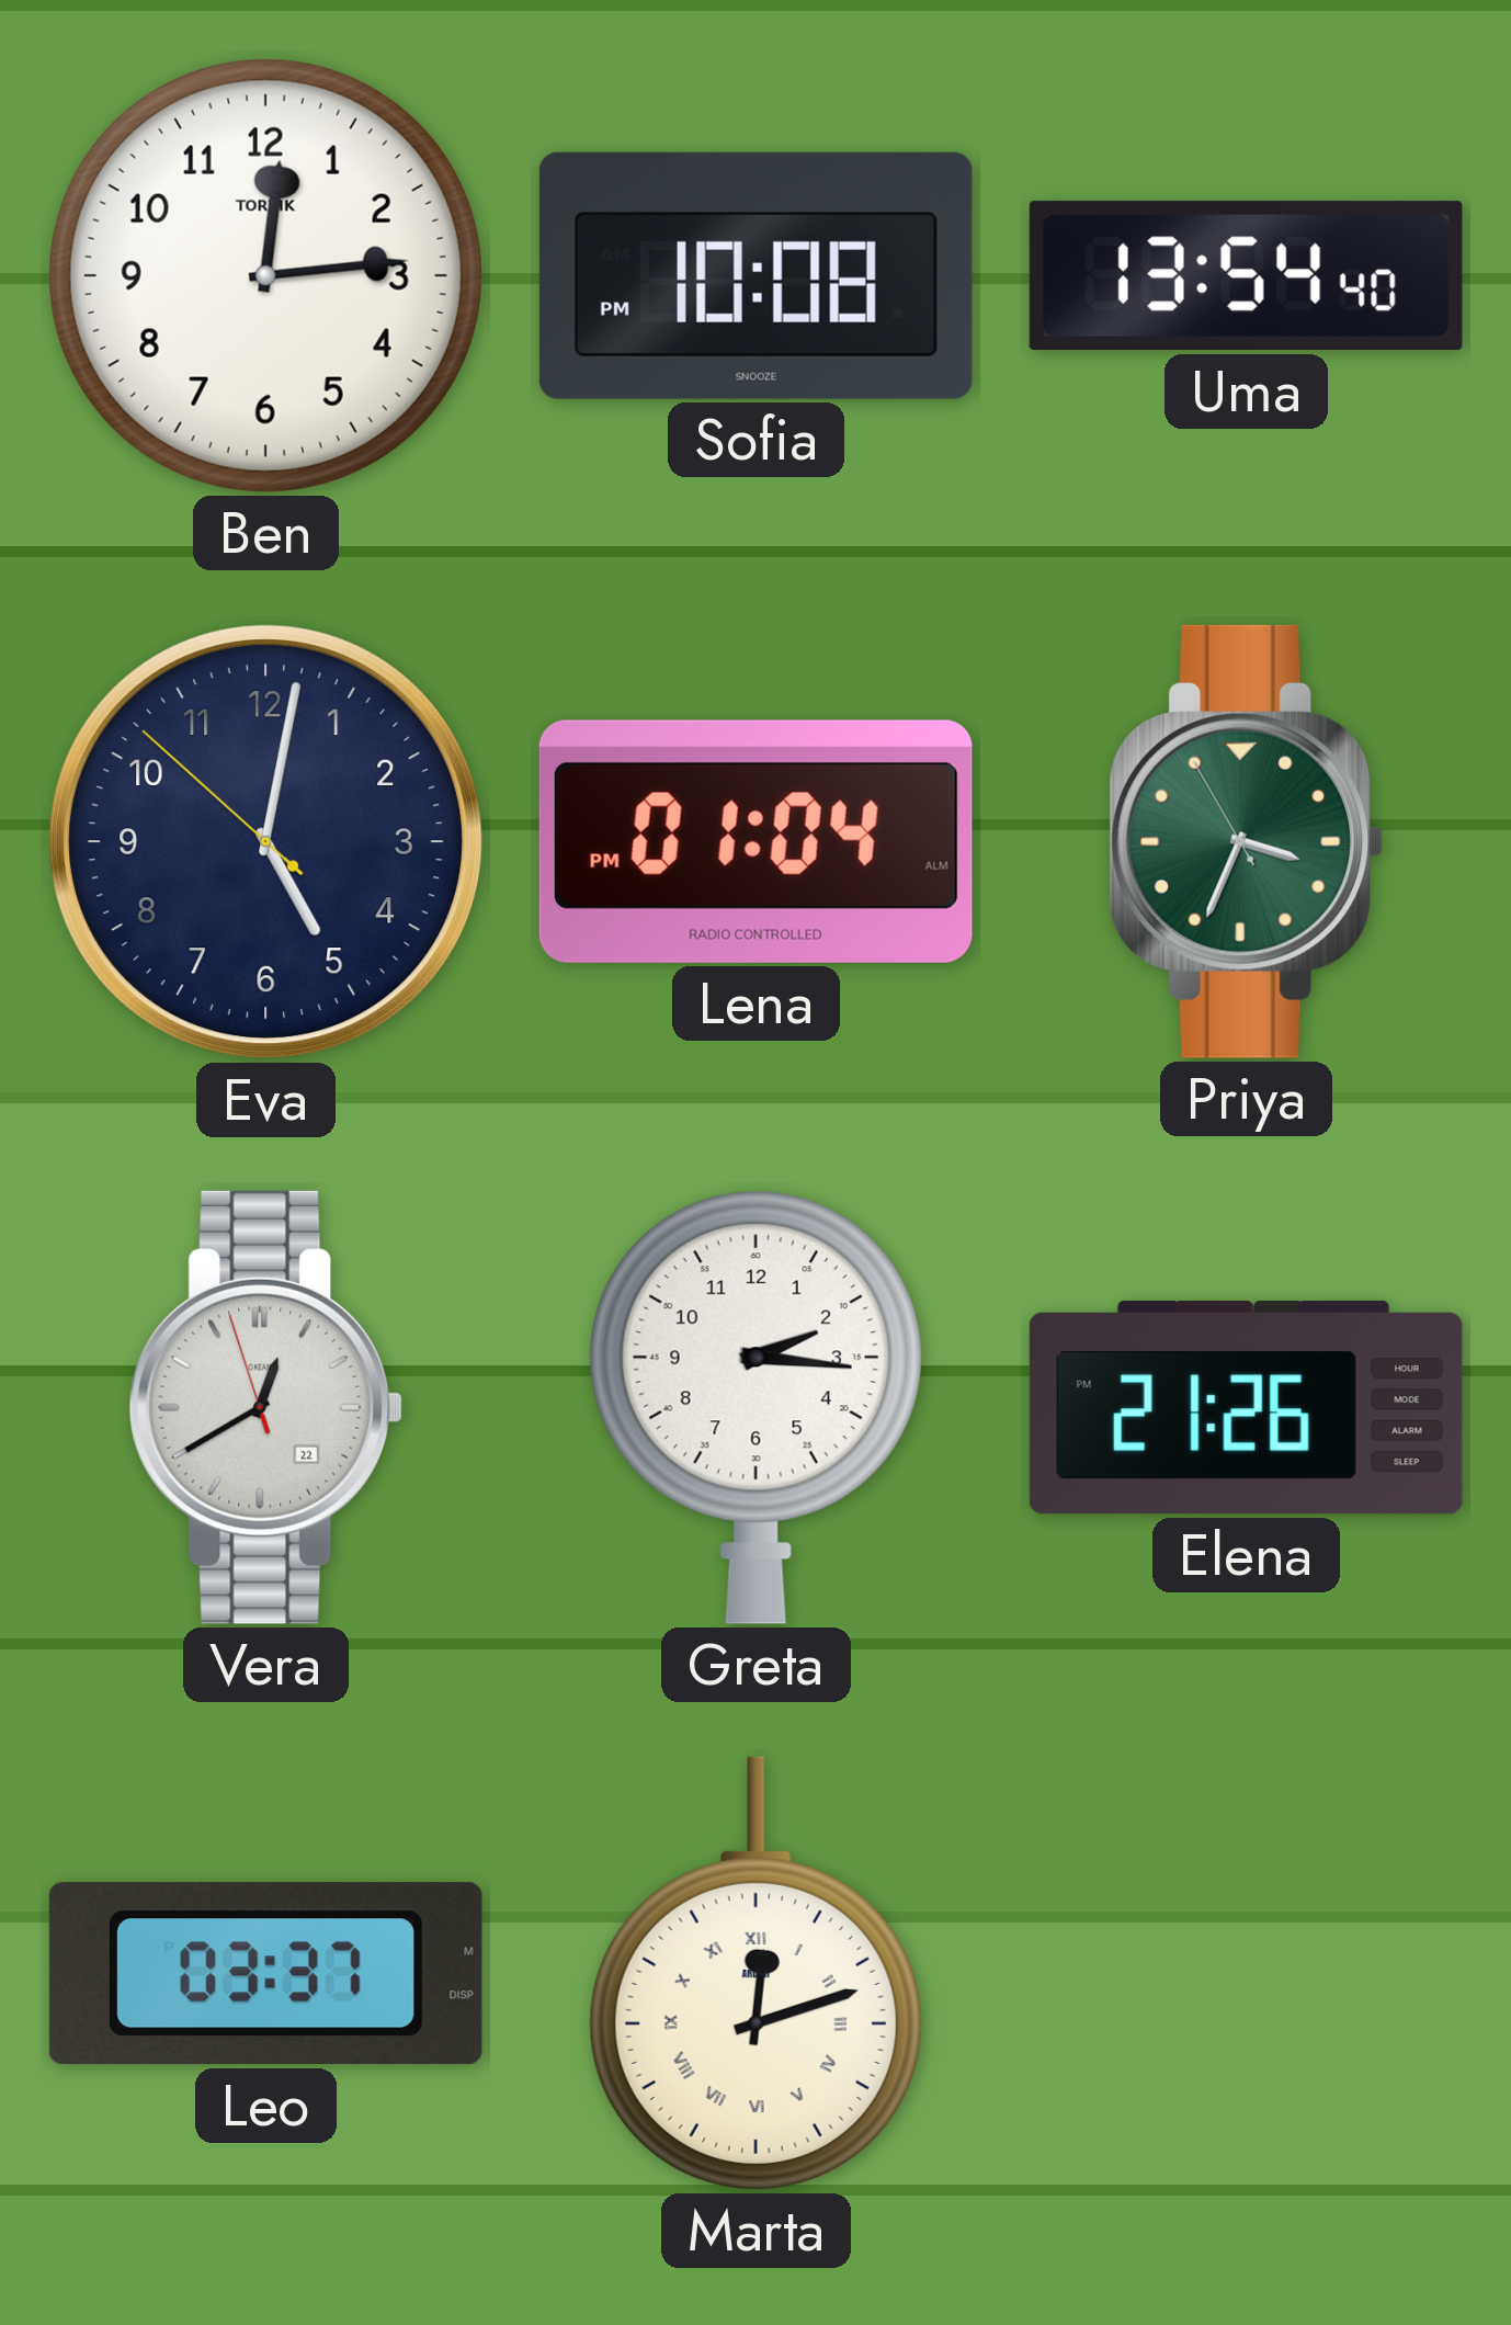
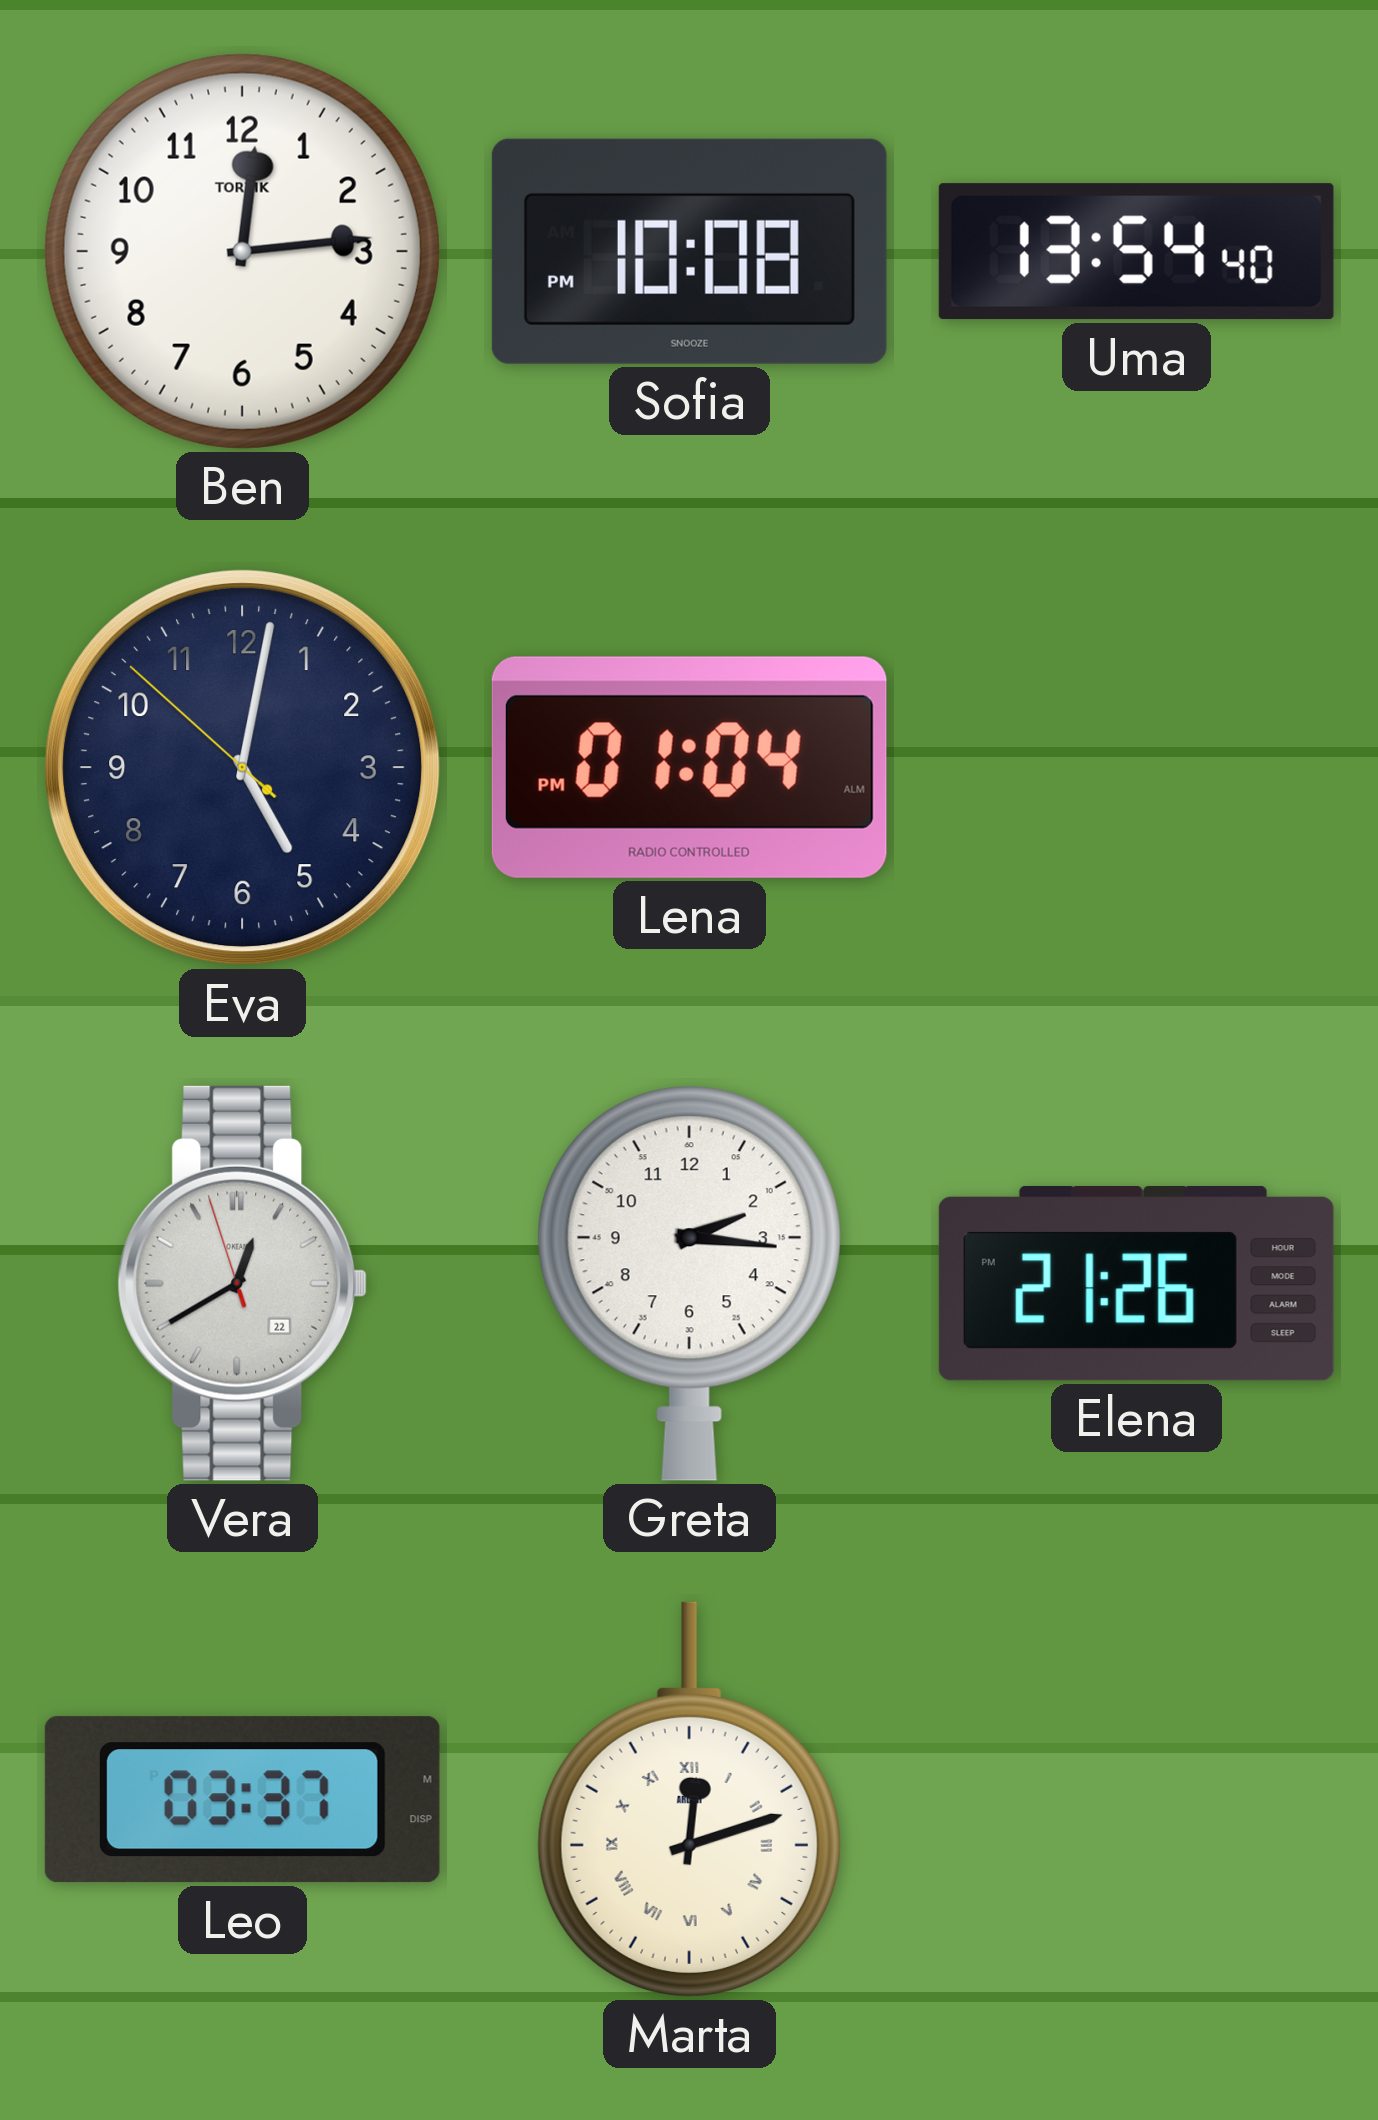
Priya: 3:33 -> none
